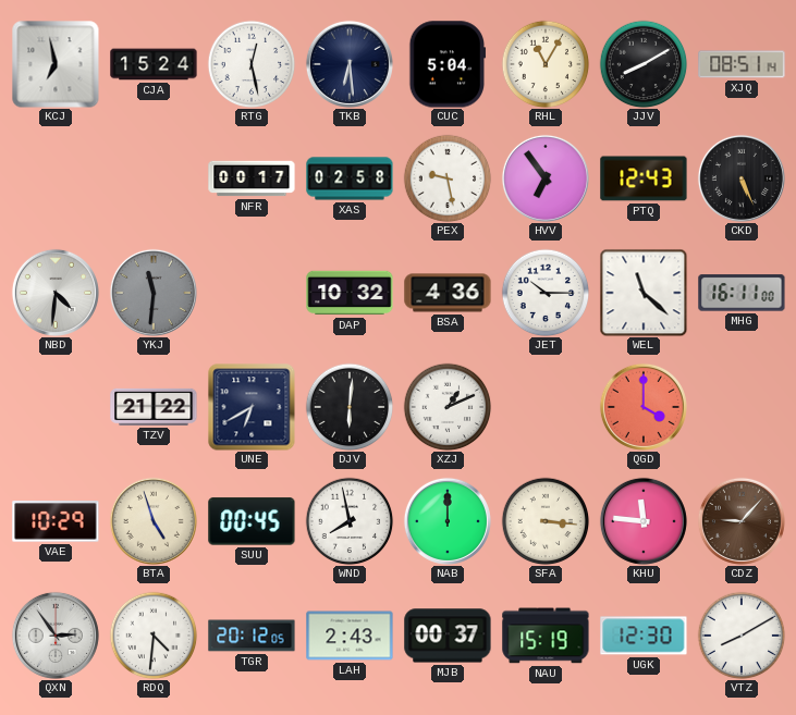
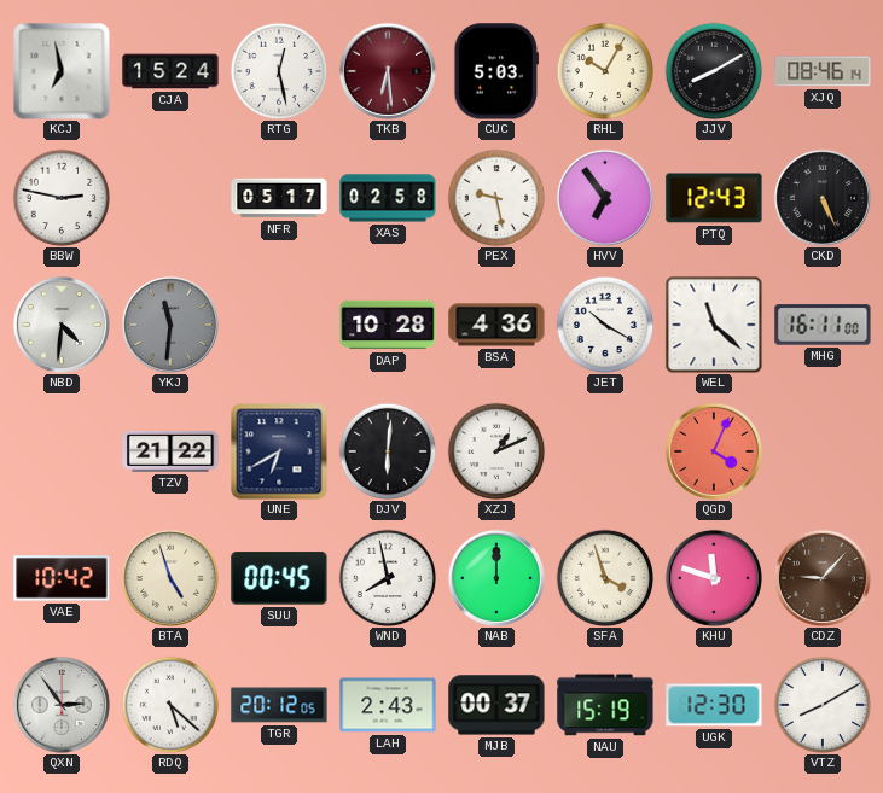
TKB dial: navy -> burgundy
CUC: 5:04 -> 5:03
RHL: 11:05 -> 10:05
XJQ: 08:51 -> 08:46
BBW: none -> 2:47
NFR: 00:17 -> 05:17
DAP: 10:32 -> 10:28
JET: 10:15 -> 10:20
QGD: 4:00 -> 4:04
VAE: 10:29 -> 10:42
SFA: 3:16 -> 3:57
KHU: 11:46 -> 11:48
RDQ: 4:31 -> 5:22
